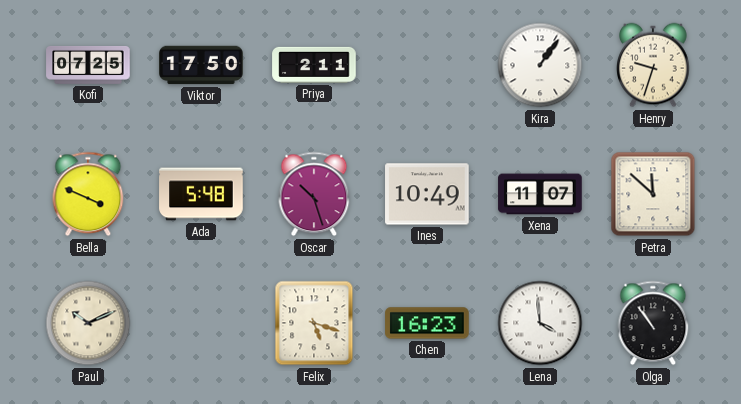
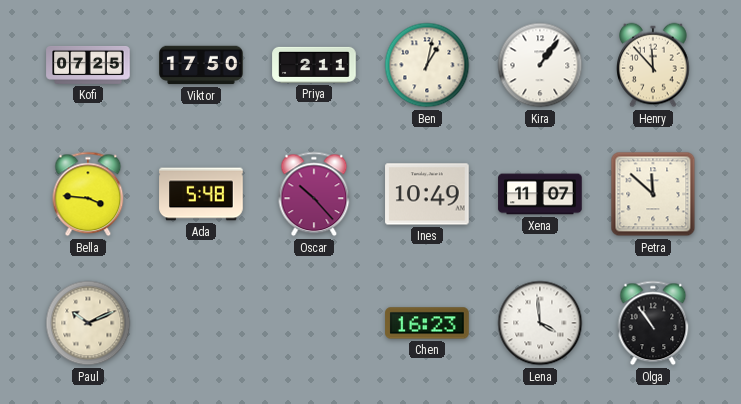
Ben: none -> 1:02
Henry: 9:33 -> 11:53
Bella: 3:49 -> 3:46
Oscar: 10:27 -> 10:23
Felix: 5:18 -> none
